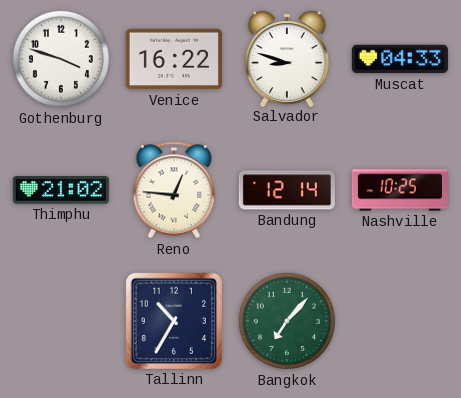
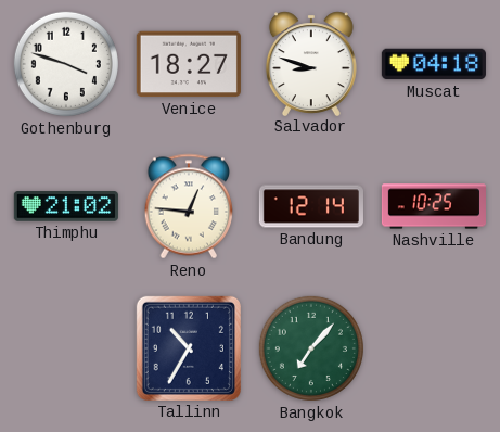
Venice: 16:22 -> 18:27
Muscat: 04:33 -> 04:18
